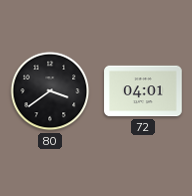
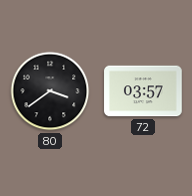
72: 04:01 -> 03:57
